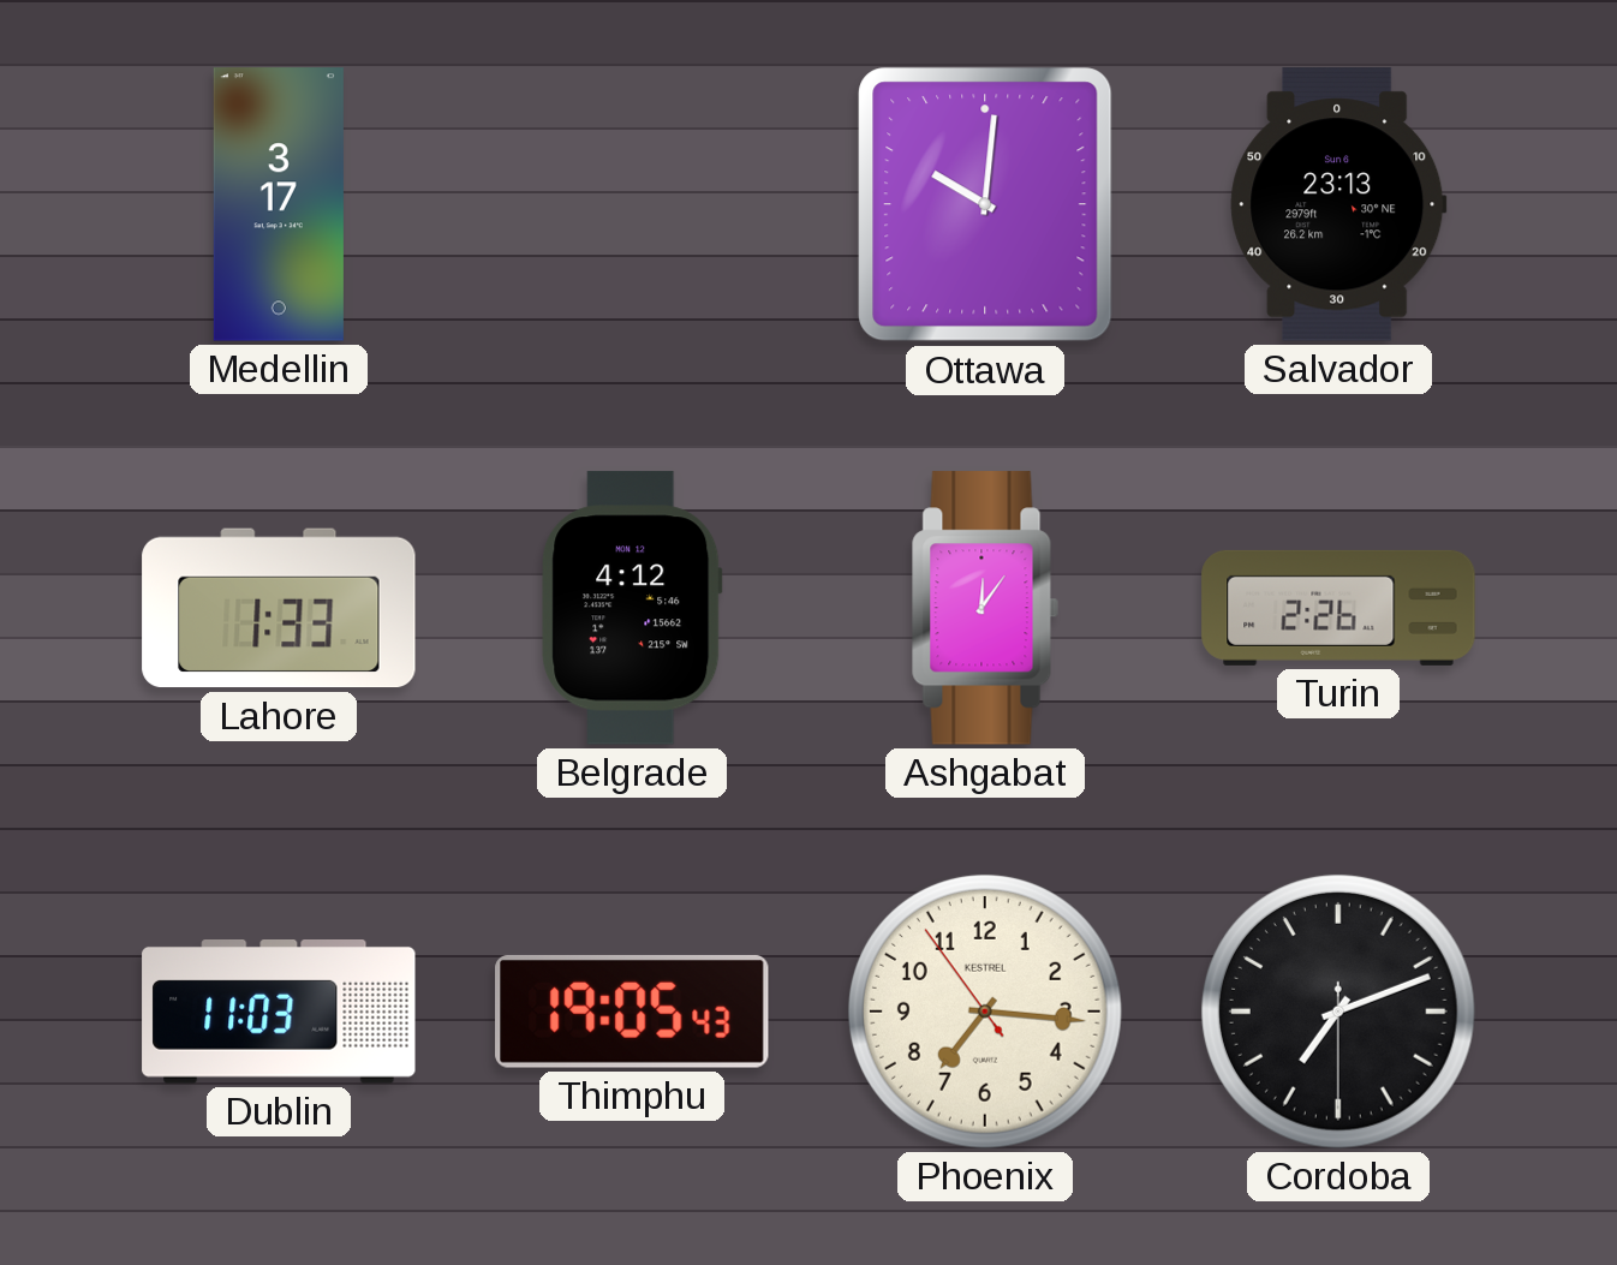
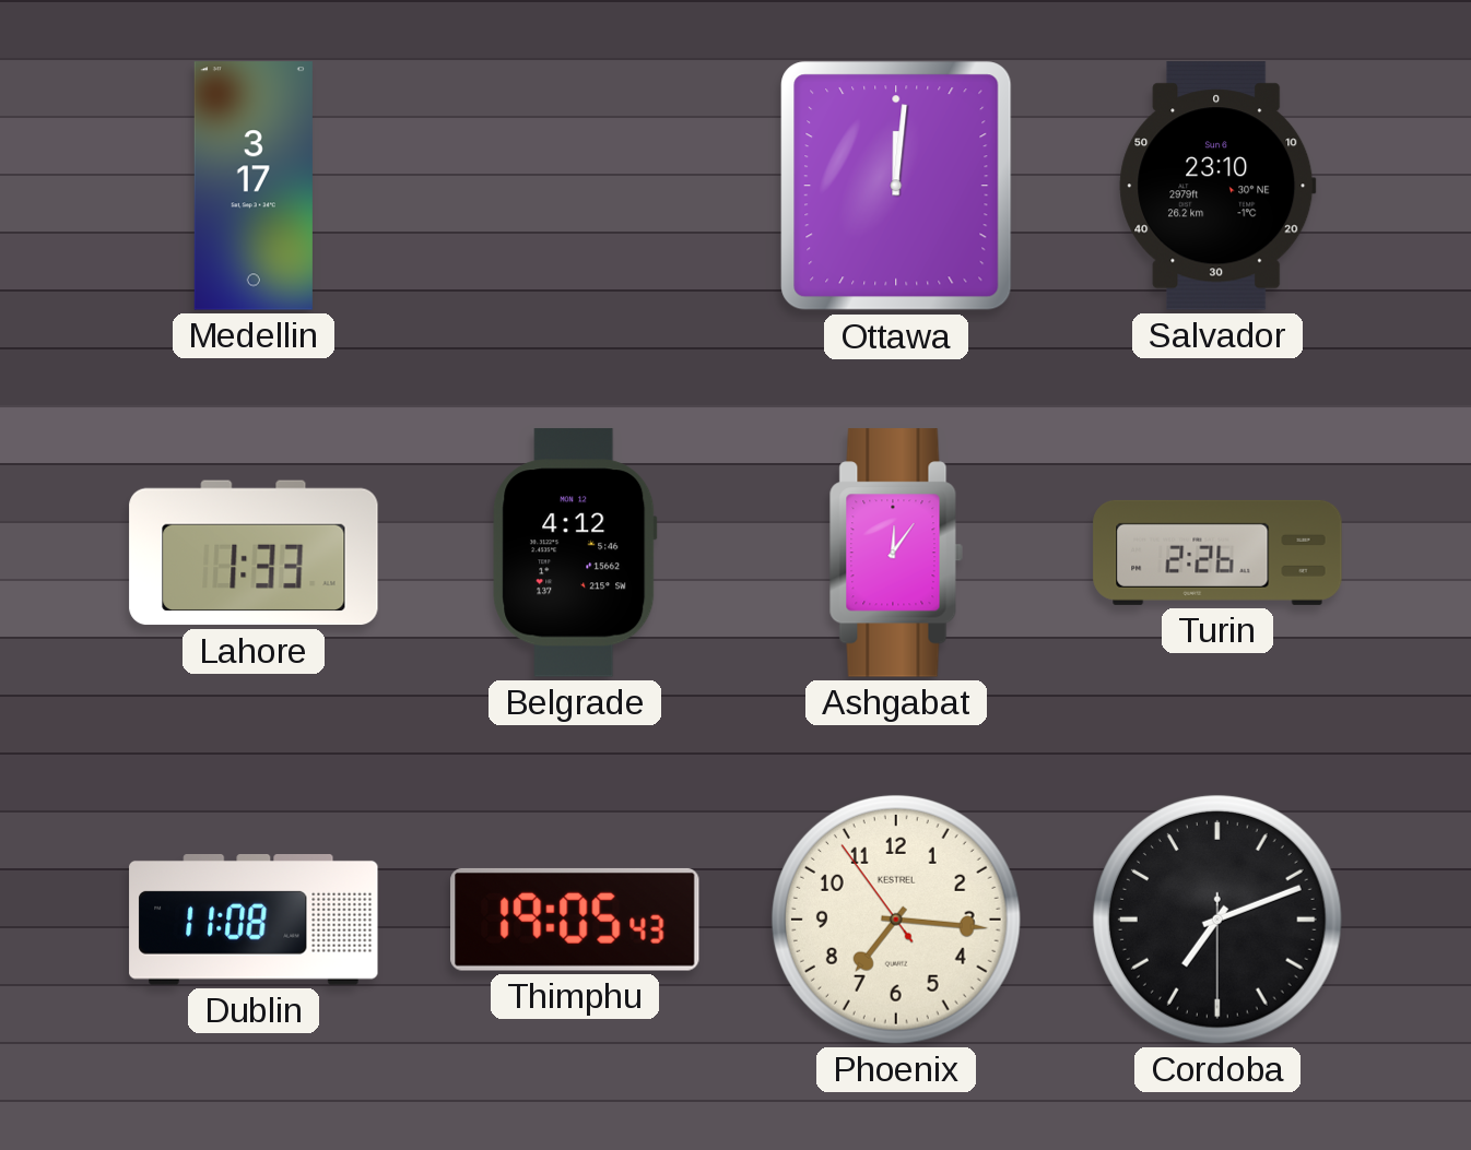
Ottawa: 10:01 -> 12:01
Salvador: 23:13 -> 23:10
Dublin: 11:03 -> 11:08
